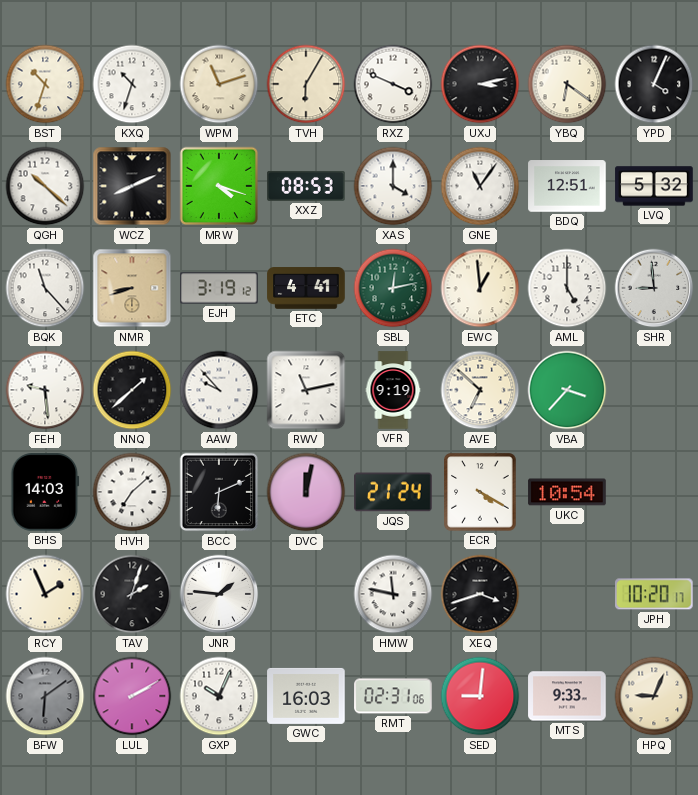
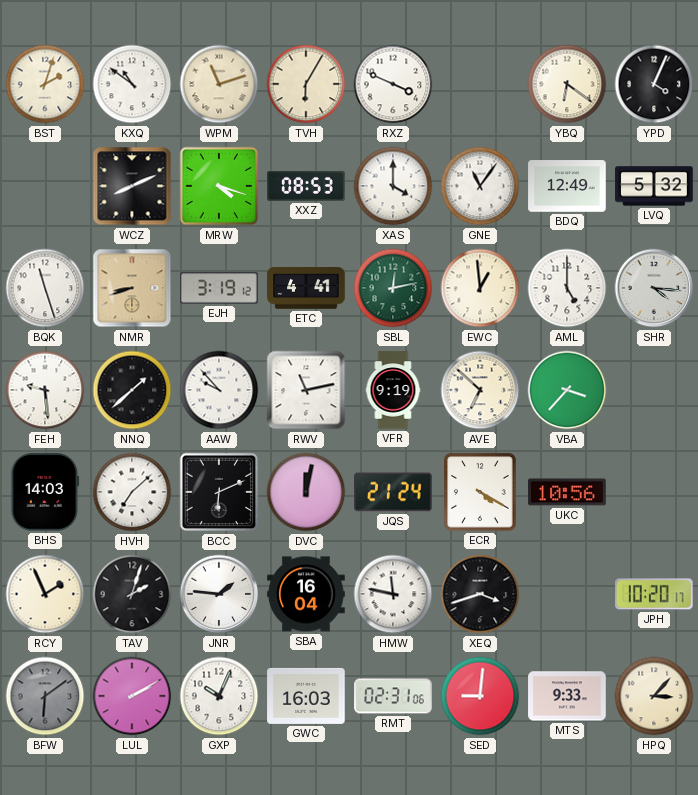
BST: 10:33 -> 2:03
KXQ: 10:33 -> 10:51
UXJ: 3:13 -> none
QGH: 10:22 -> none
BDQ: 12:51 -> 12:49
BQK: 11:23 -> 11:27
SHR: 8:59 -> 4:16
UKC: 10:54 -> 10:56
SBA: none -> 16:04
HPQ: 9:04 -> 3:07
